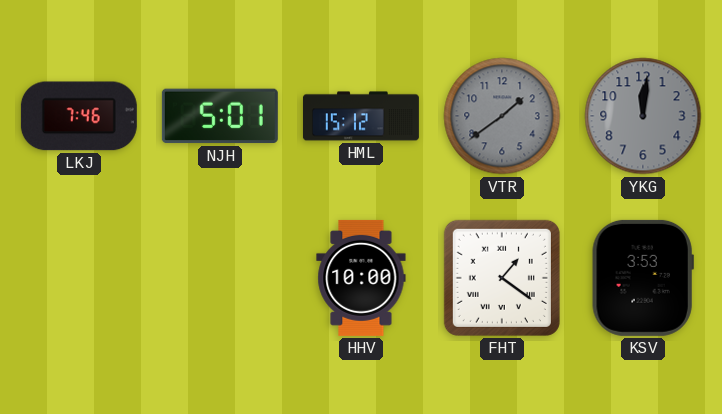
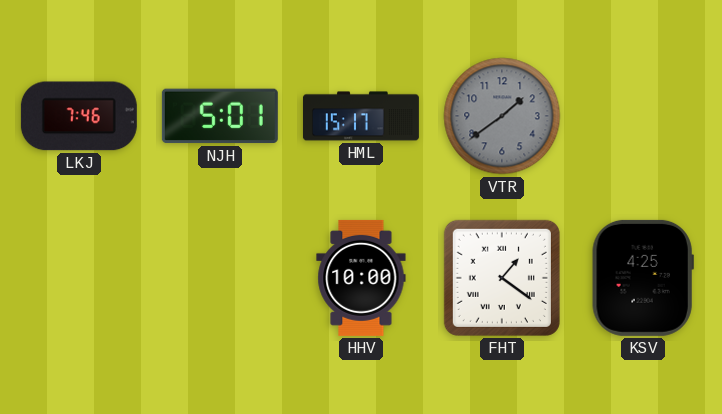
HML: 15:12 -> 15:17
YKG: 12:01 -> none
KSV: 3:53 -> 4:25
